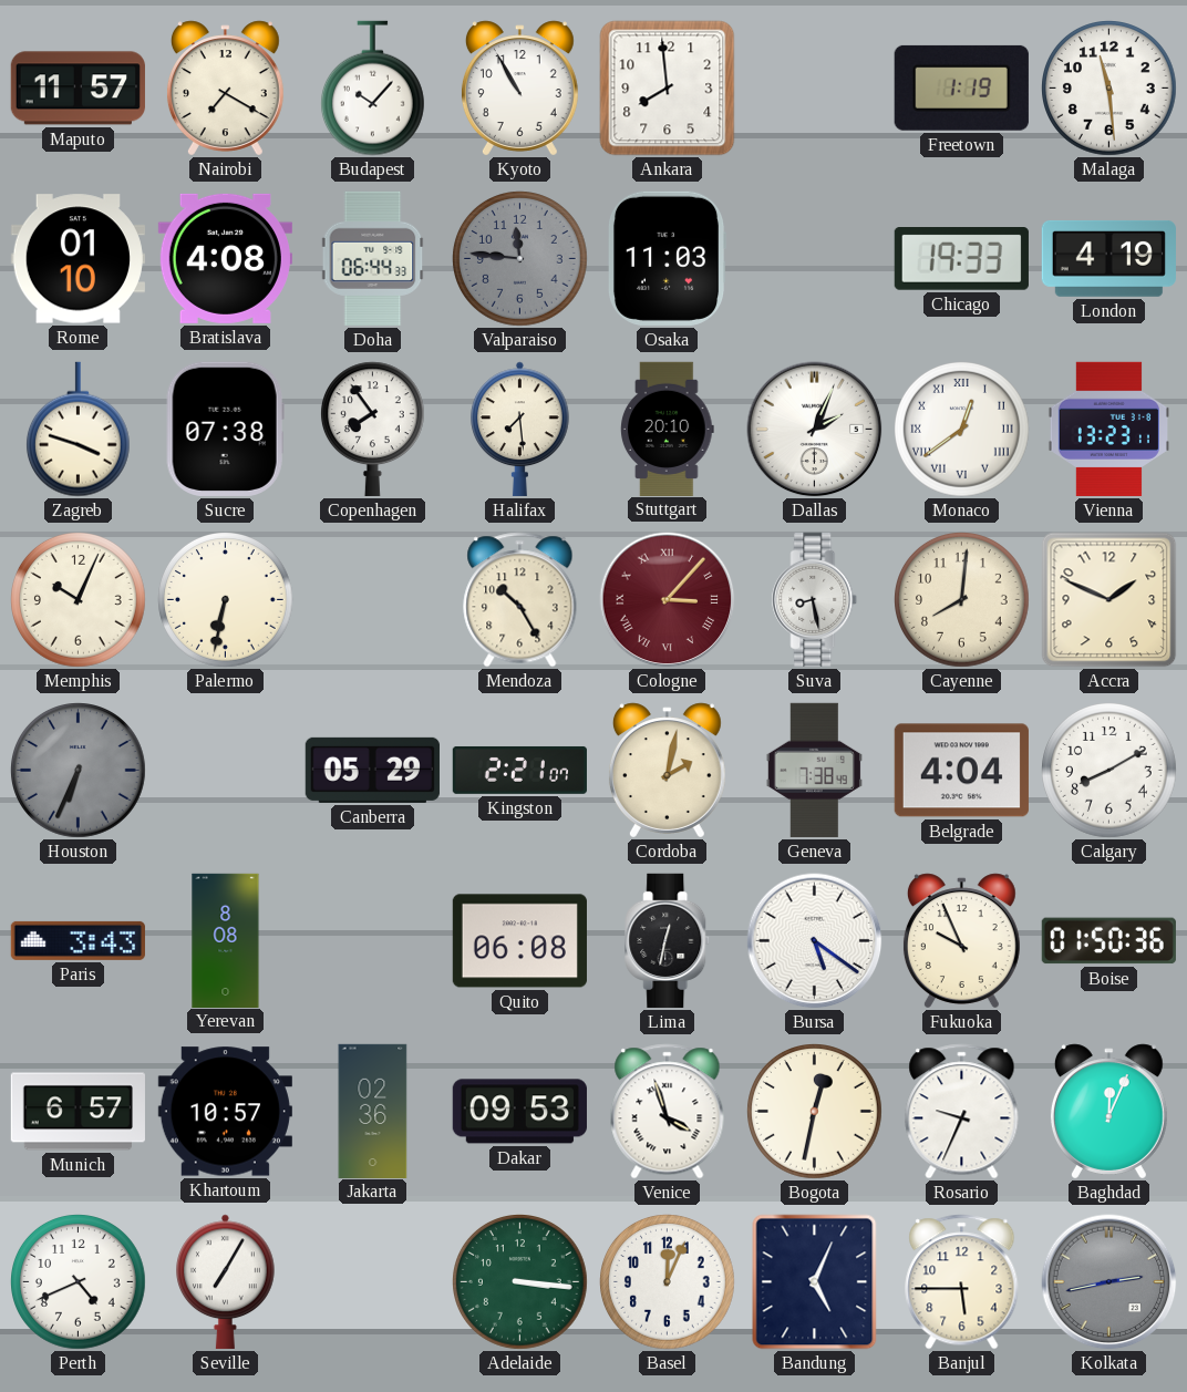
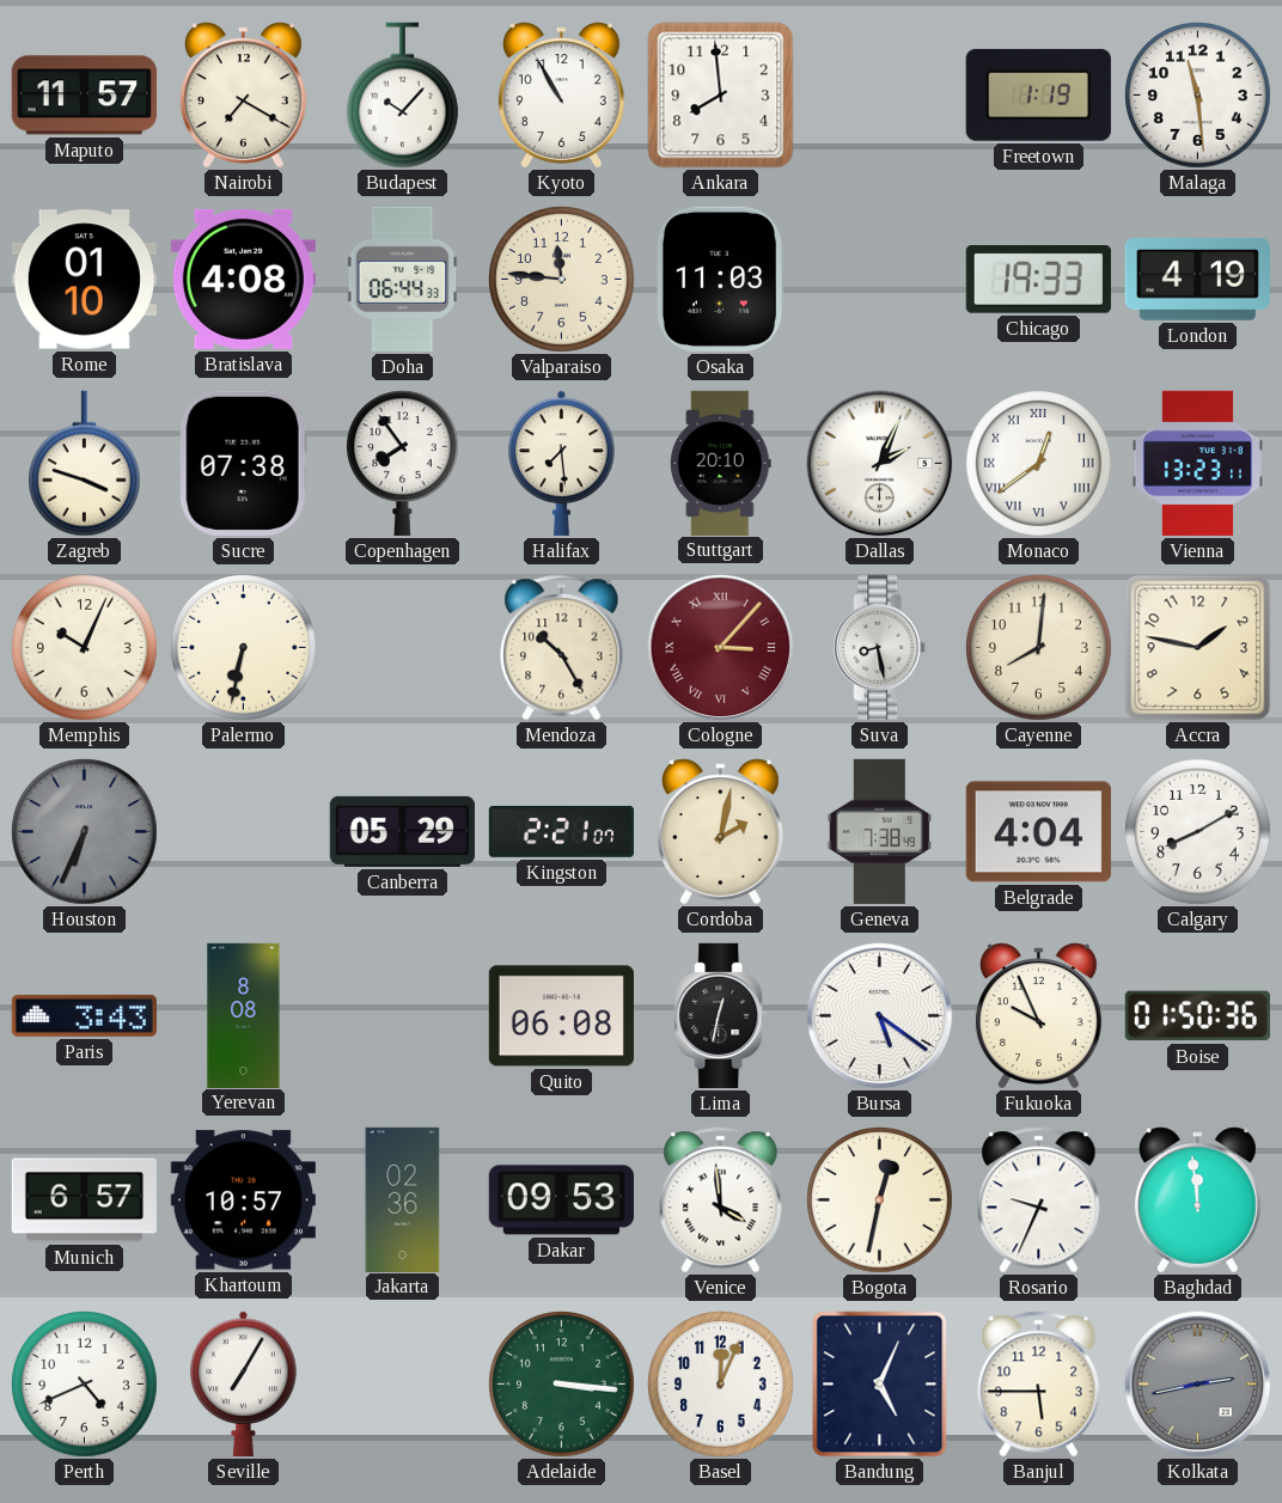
Valparaiso dial: grey -> cream
Accra: 1:49 -> 1:47
Venice: 3:57 -> 3:59
Baghdad: 12:04 -> 11:59
